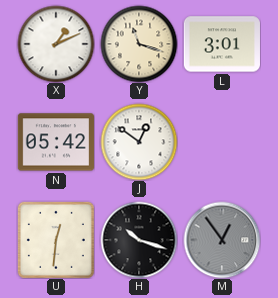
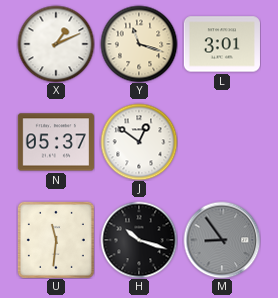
N: 05:42 -> 05:37
U: 12:31 -> 11:31
M: 12:54 -> 8:54
